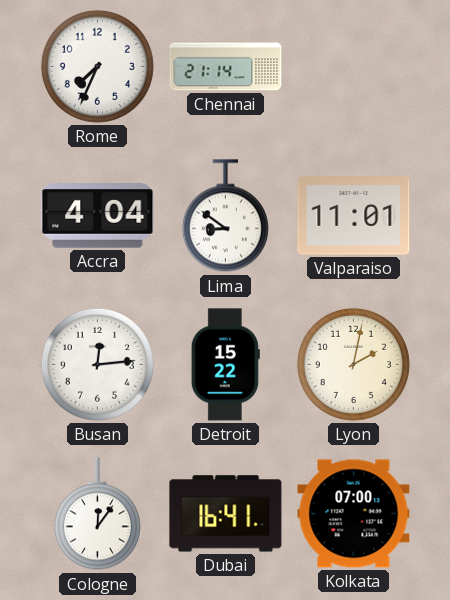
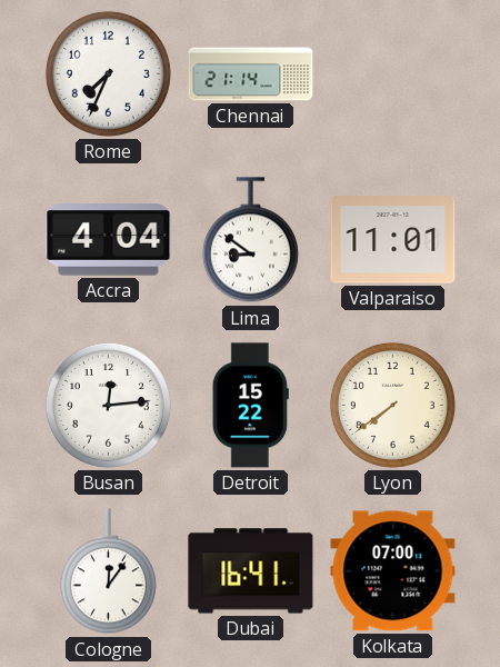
Lyon: 2:02 -> 7:39
